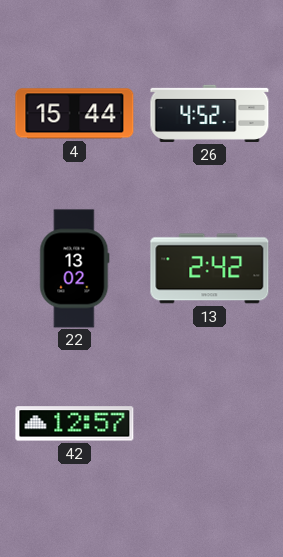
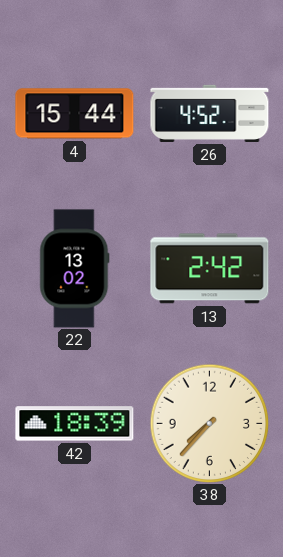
42: 12:57 -> 18:39
38: none -> 7:37
